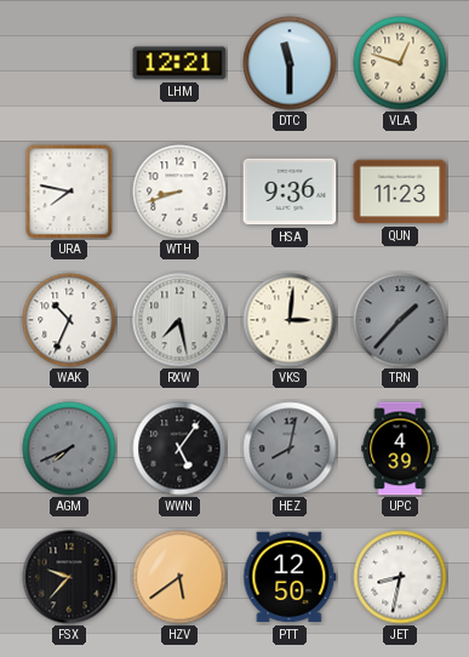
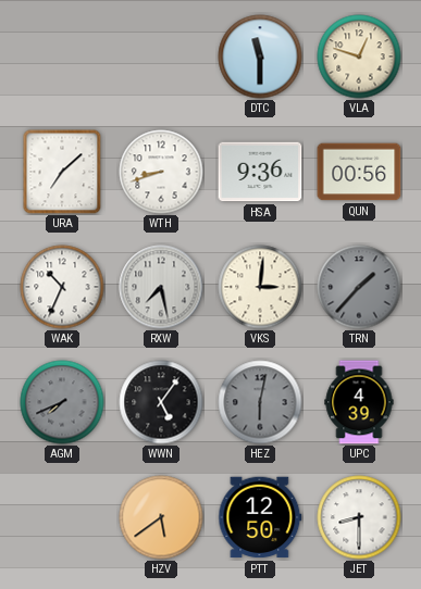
LHM: 12:21 -> none
URA: 7:47 -> 7:08
QUN: 11:23 -> 00:56
HEZ: 8:02 -> 6:02
FSX: 9:37 -> none
JET: 8:32 -> 8:30
